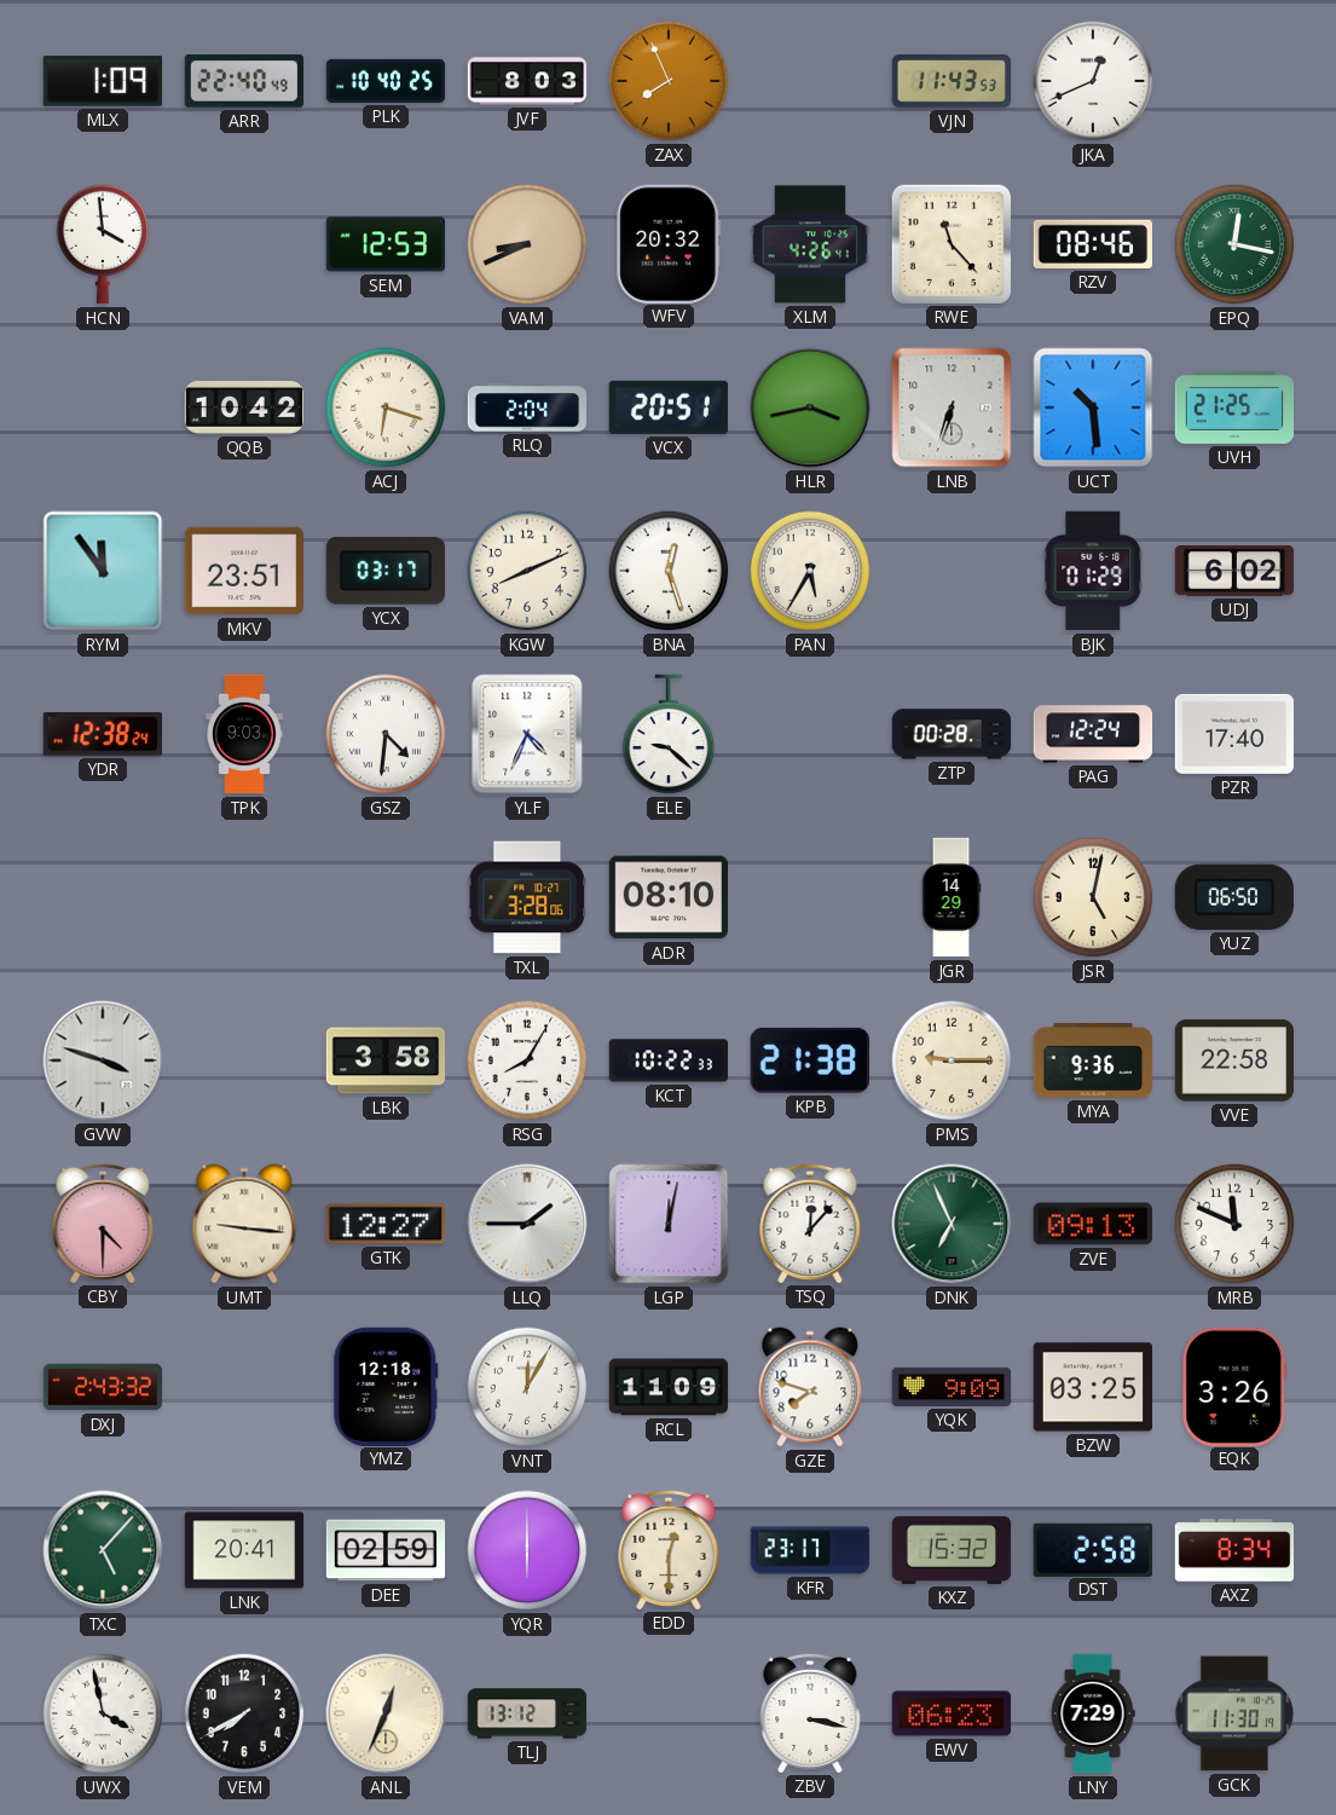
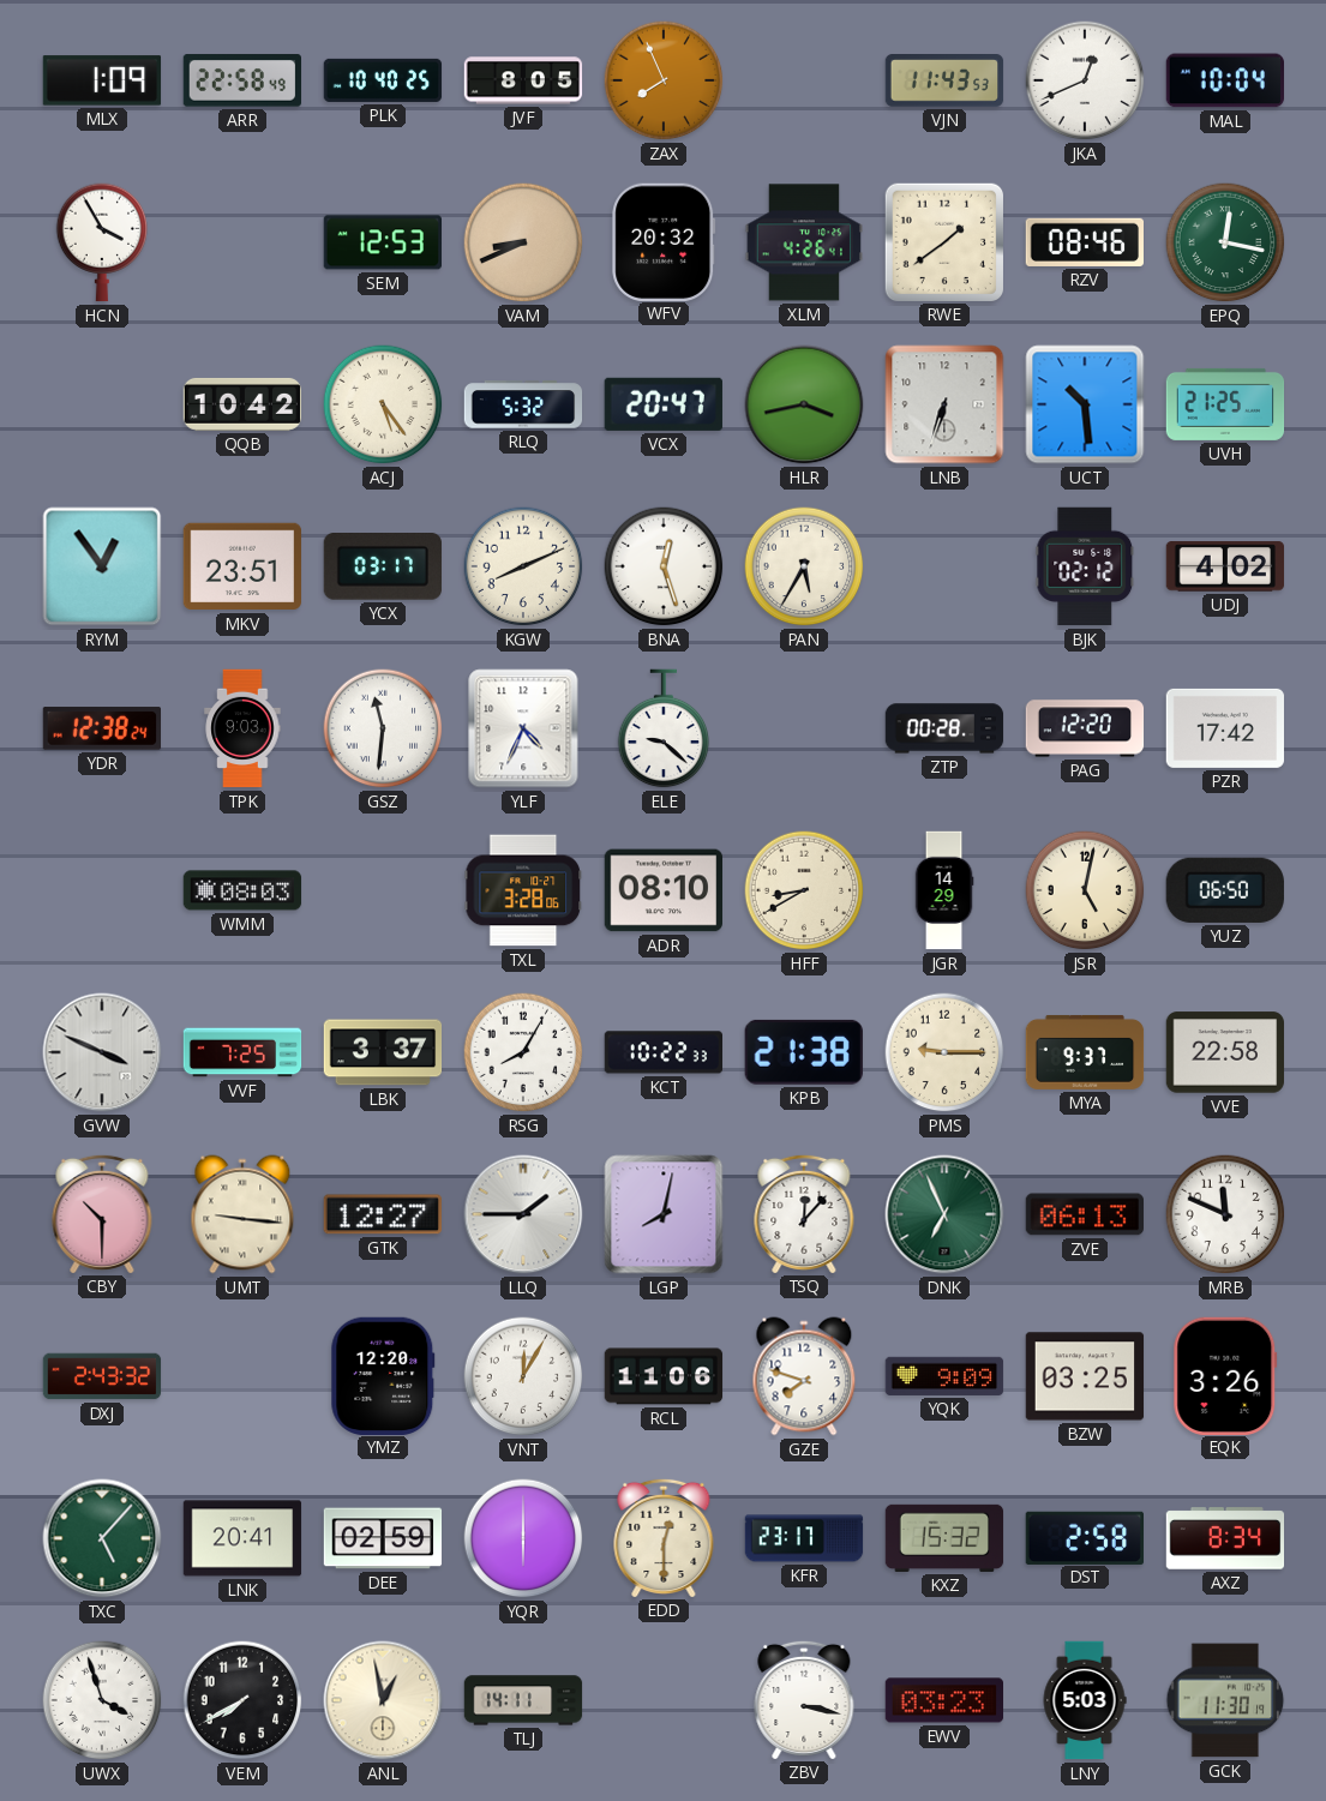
ARR: 22:40 -> 22:58
JVF: 8:03 -> 8:05
MAL: none -> 10:04
HCN: 3:59 -> 3:55
RWE: 11:23 -> 1:39
ACJ: 6:18 -> 5:24
RLQ: 2:04 -> 5:32
VCX: 20:51 -> 20:47
RYM: 11:54 -> 12:54
BJK: 01:29 -> 02:12
UDJ: 6:02 -> 4:02
GSZ: 4:31 -> 11:31
PAG: 12:24 -> 12:20
PZR: 17:40 -> 17:42
WMM: none -> 08:03
HFF: none -> 8:40
GVW: 3:48 -> 3:49
VVF: none -> 7:25
LBK: 3:58 -> 3:37
MYA: 9:36 -> 9:37
CBY: 4:30 -> 10:30
LGP: 12:02 -> 8:02
ZVE: 09:13 -> 06:13
YMZ: 12:18 -> 12:20
RCL: 11:09 -> 11:06
UWX: 3:58 -> 3:57
ANL: 12:34 -> 12:58
TLJ: 13:12 -> 14:11
EWV: 06:23 -> 03:23
LNY: 7:29 -> 5:03
